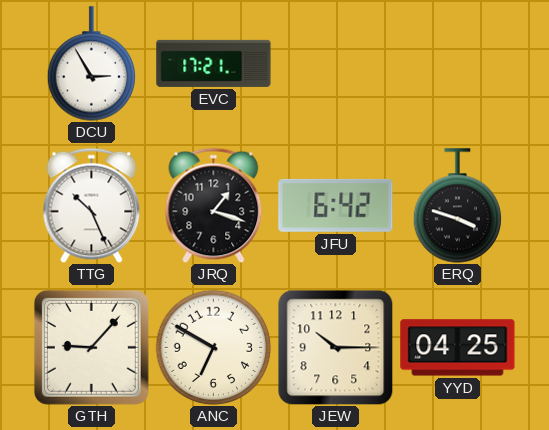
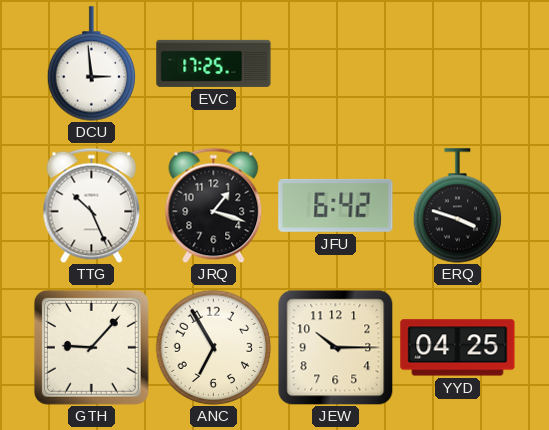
DCU: 2:55 -> 2:59
EVC: 17:21 -> 17:25
ANC: 6:50 -> 6:55
